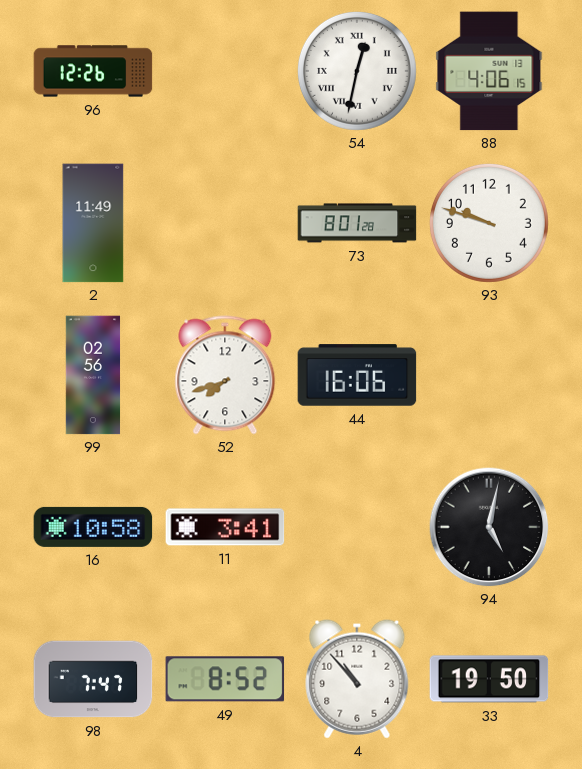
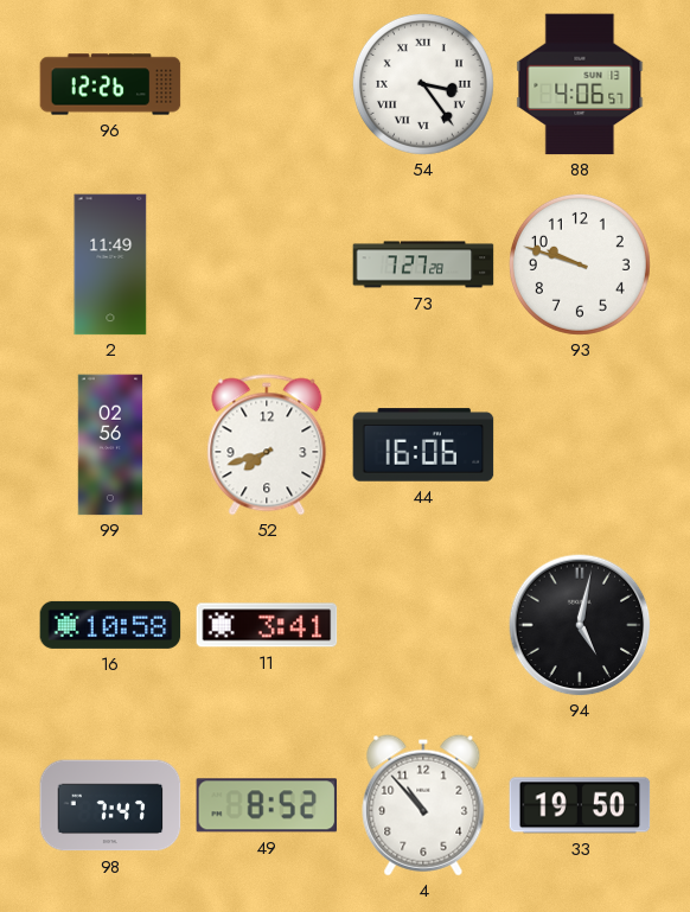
54: 12:32 -> 3:24
88: 4:06:15 -> 4:06:57
73: 8:01 -> 7:27
